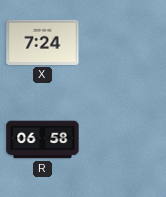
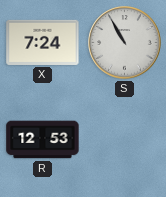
S: none -> 10:55
R: 06:58 -> 12:53
